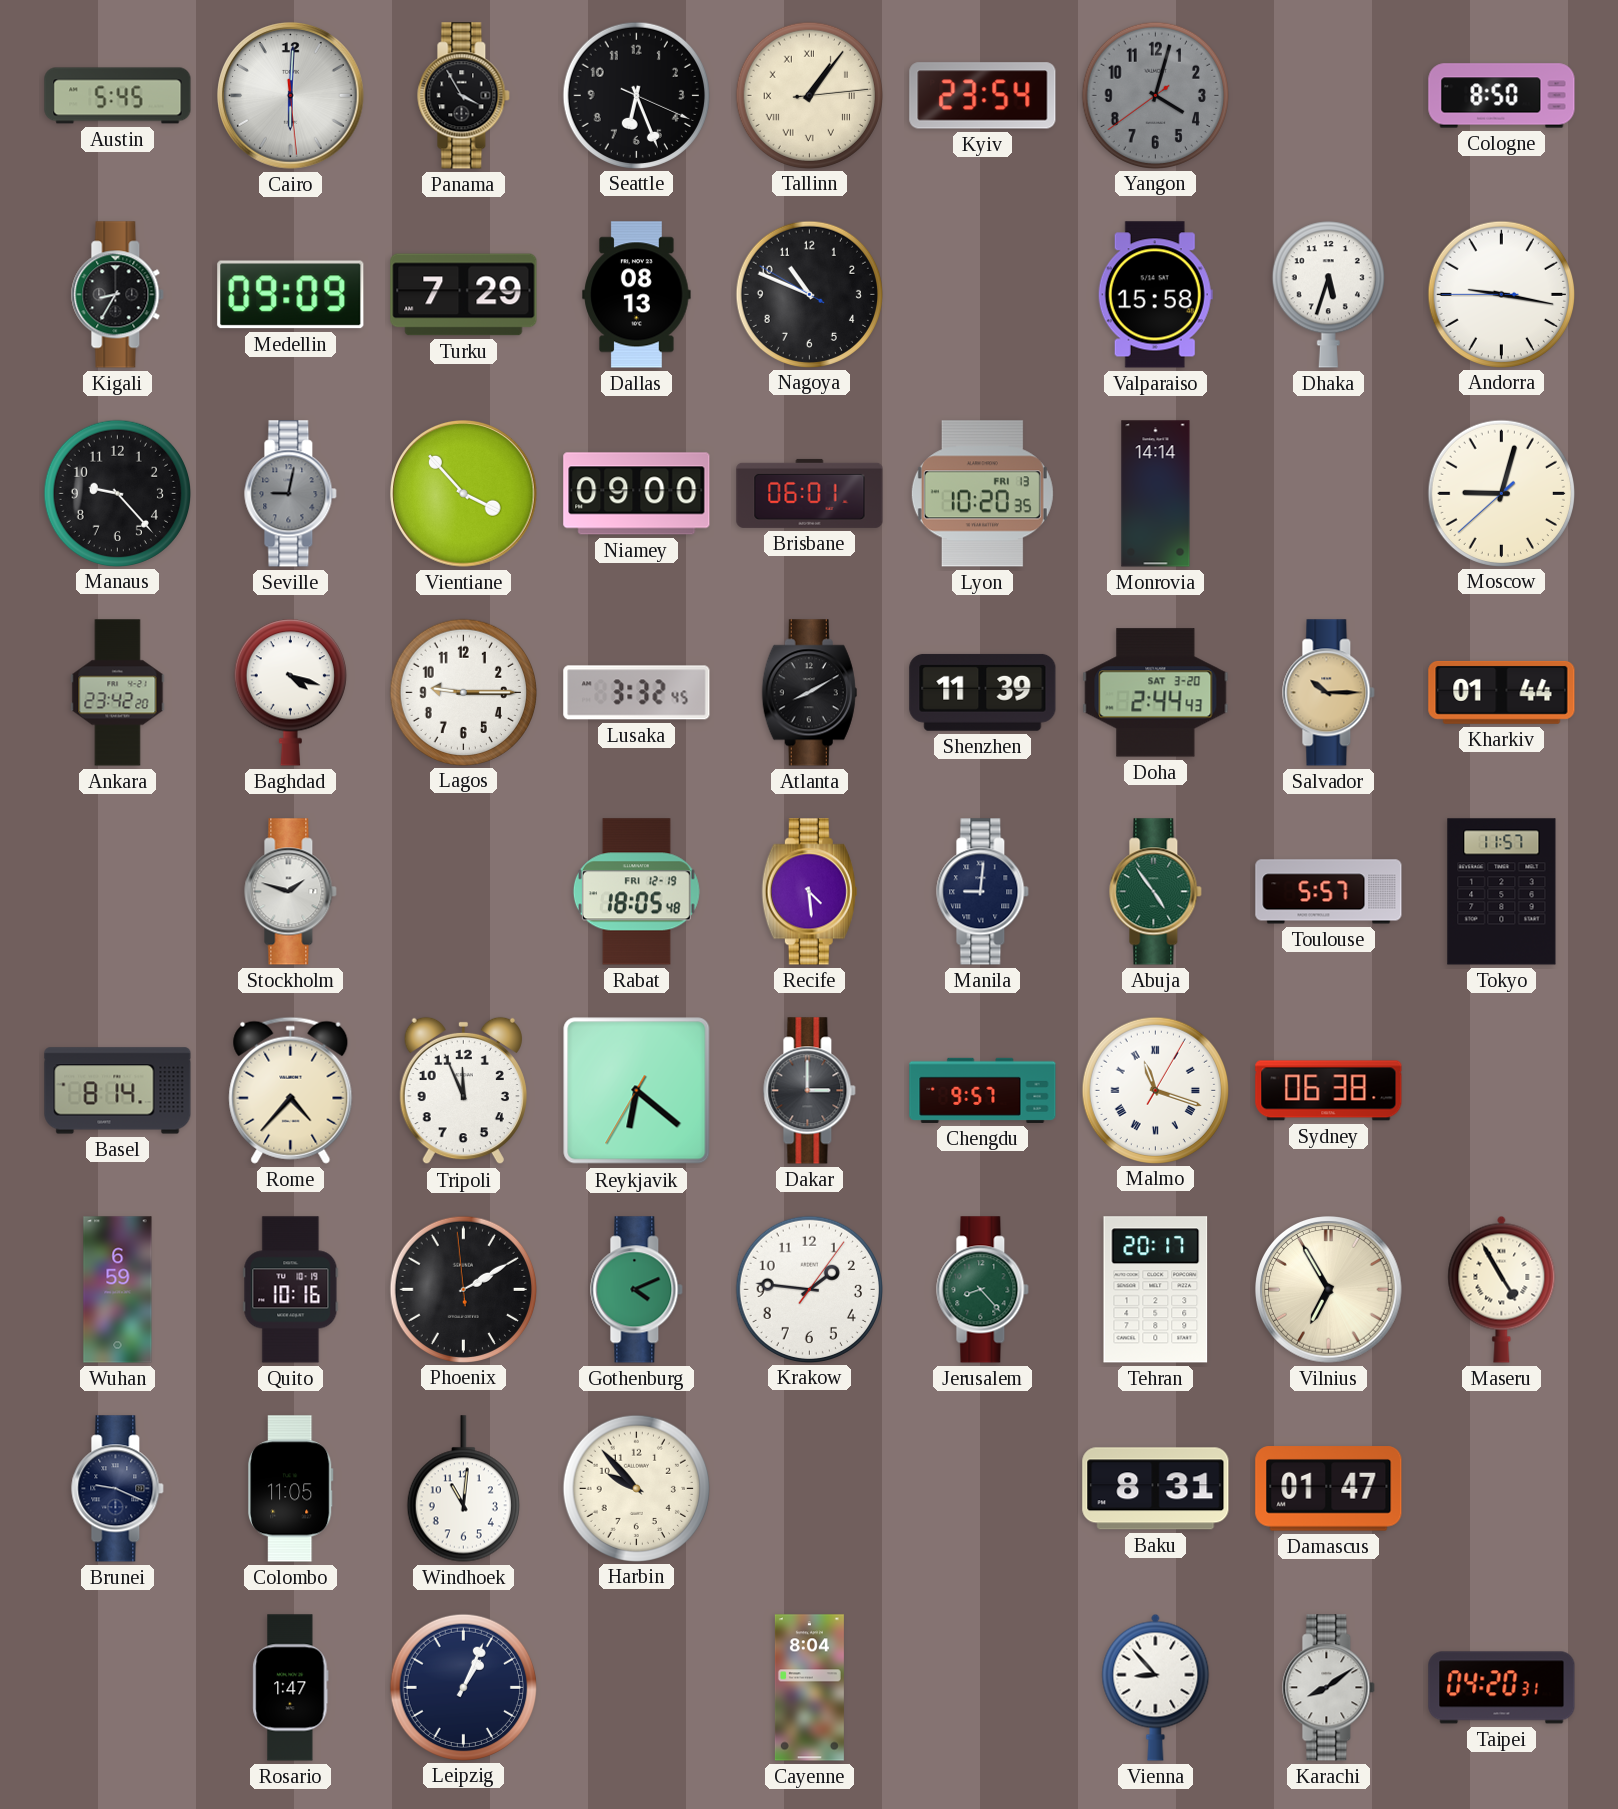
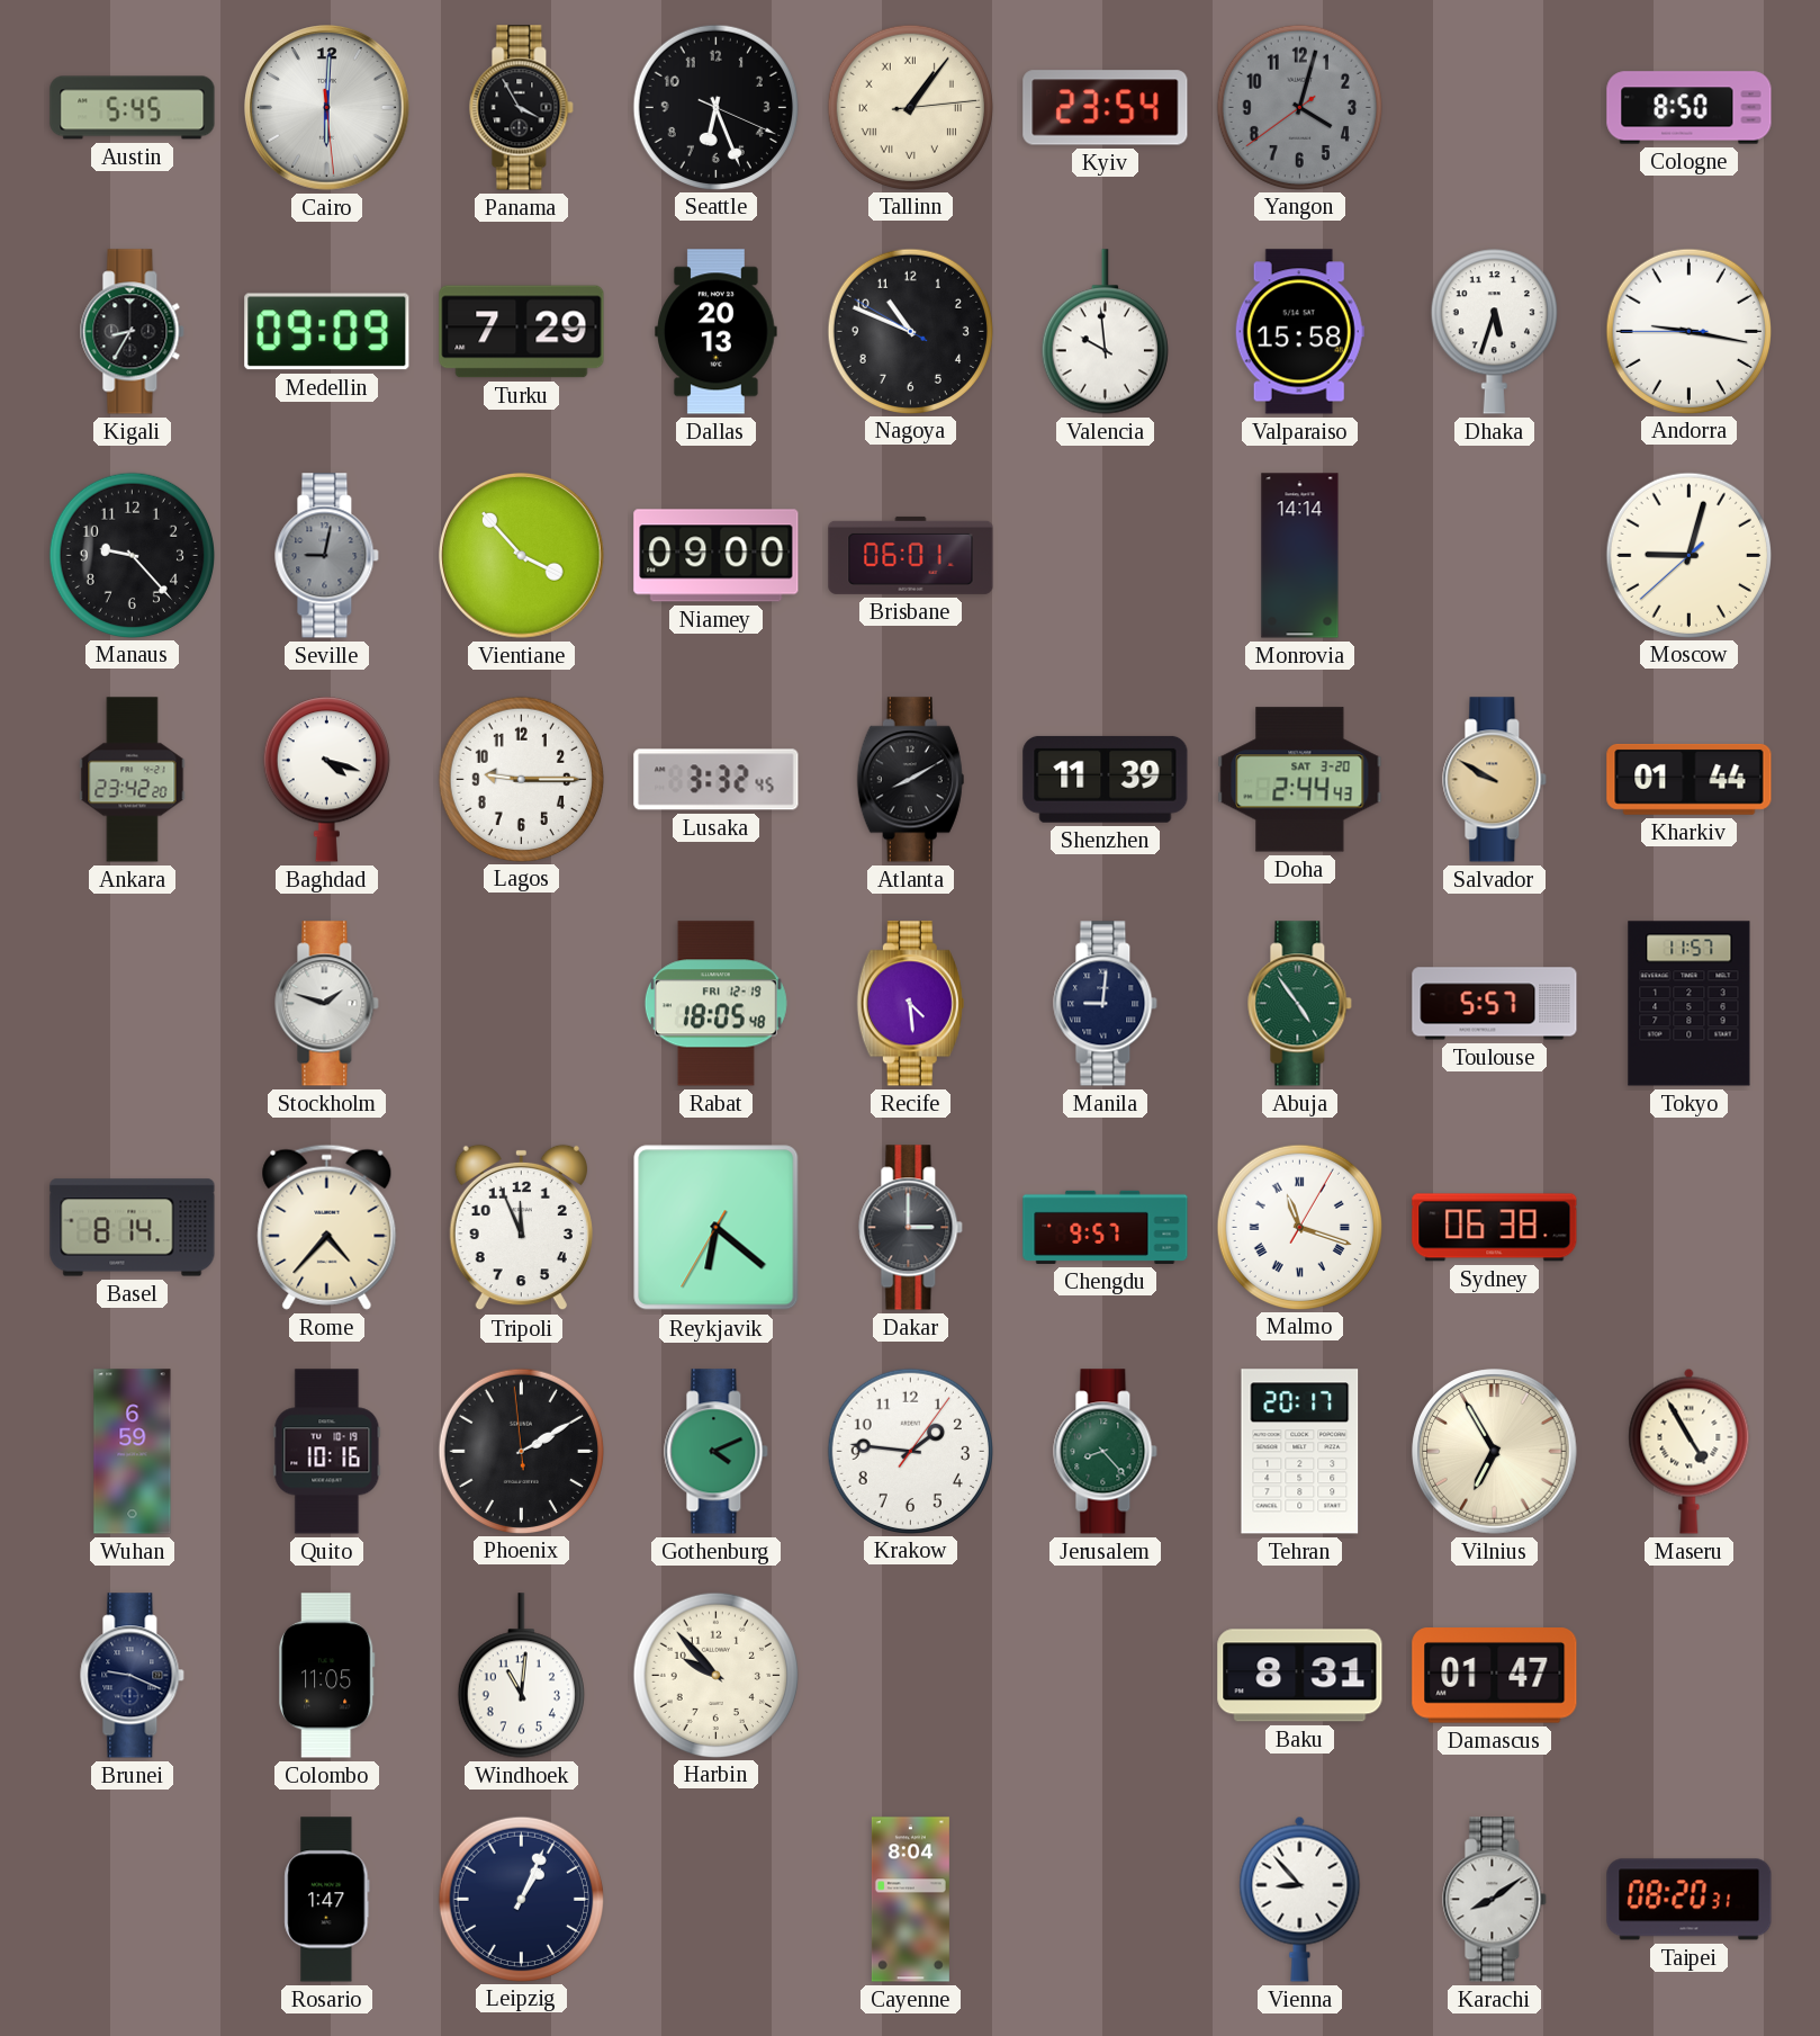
Dallas: 08:13 -> 20:13
Valencia: none -> 9:59
Lyon: 10:20 -> none
Salvador: 10:15 -> 9:50
Taipei: 04:20 -> 08:20
